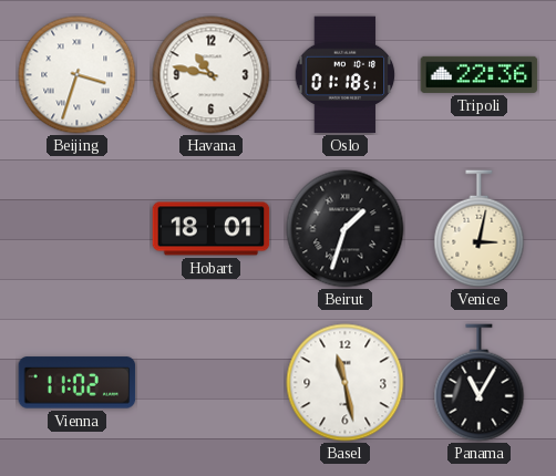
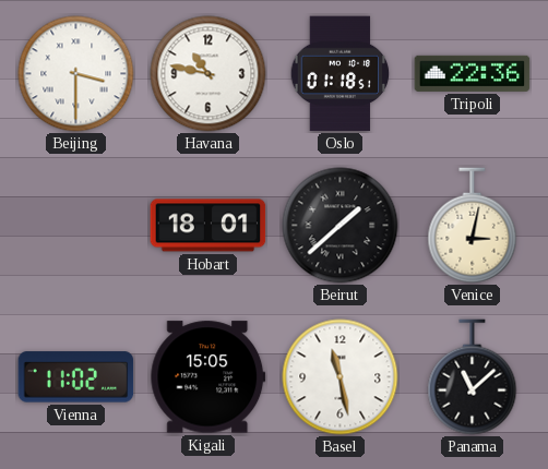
Beijing: 3:33 -> 3:30
Beirut: 1:33 -> 1:38
Kigali: none -> 15:05
Panama: 11:05 -> 11:08
